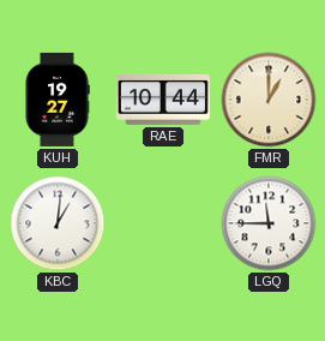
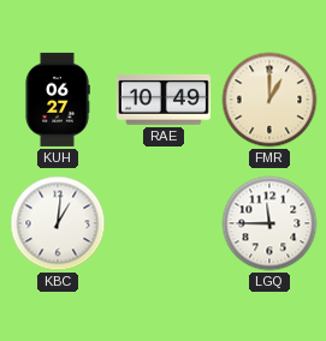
KUH: 19:27 -> 06:27
RAE: 10:44 -> 10:49
